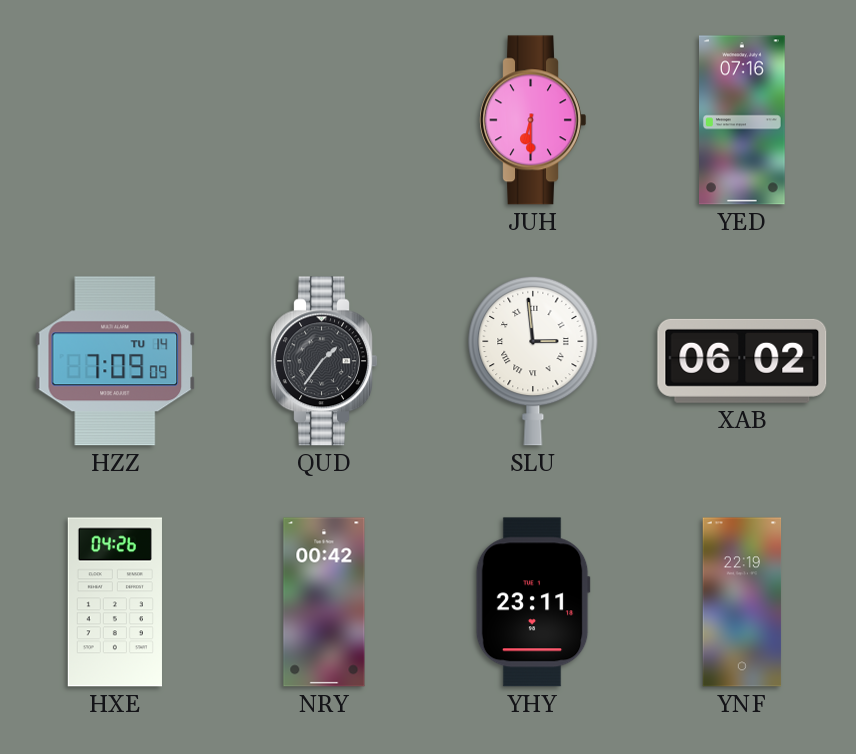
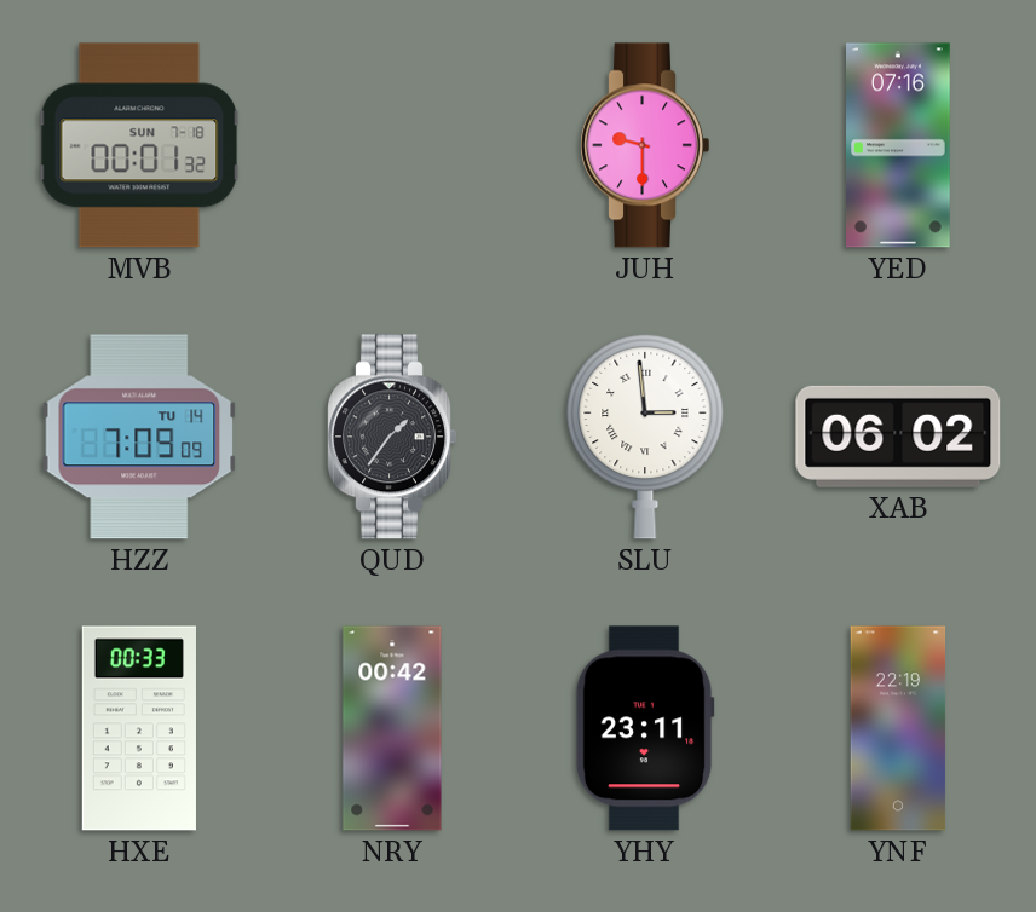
MVB: none -> 00:01
JUH: 6:30 -> 9:30
HXE: 04:26 -> 00:33
